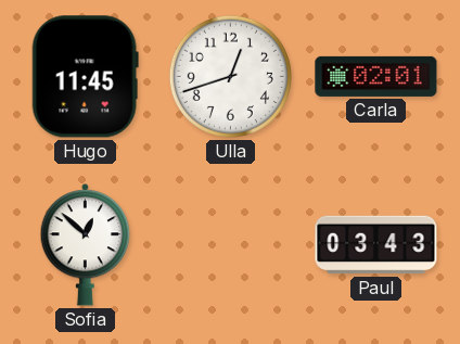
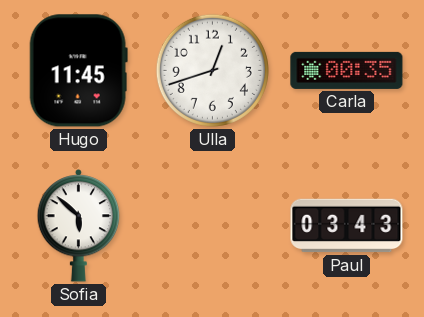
Carla: 02:01 -> 00:35
Sofia: 12:52 -> 5:52
